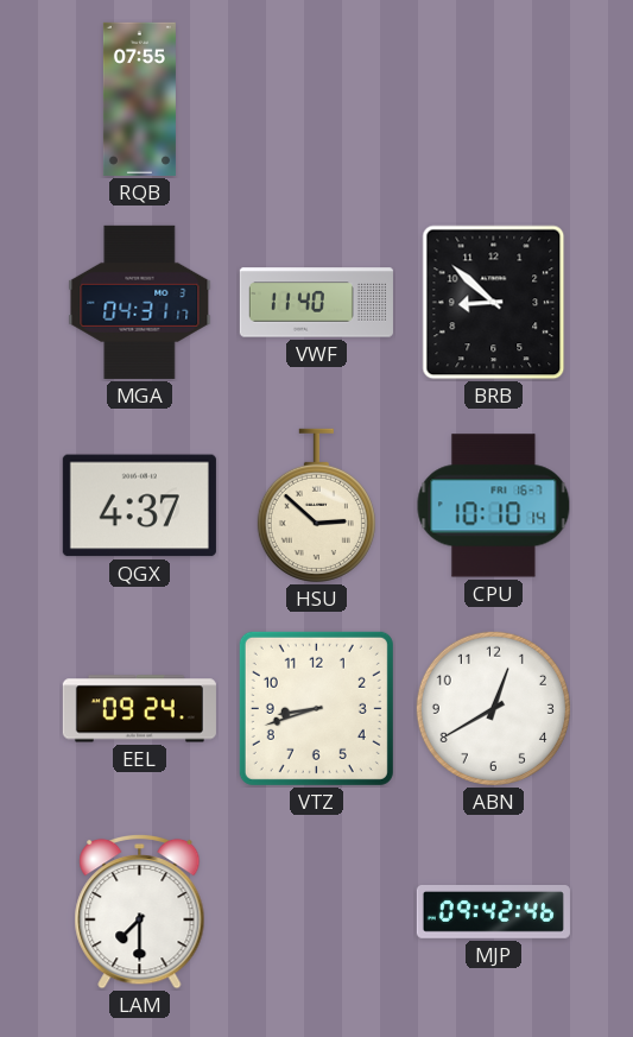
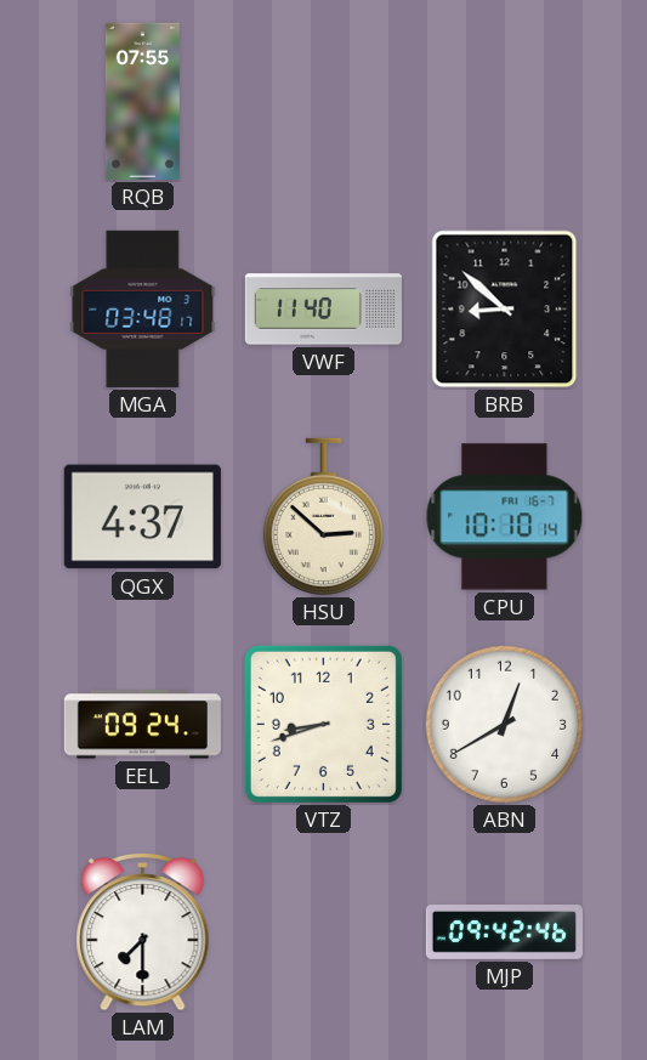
MGA: 04:31 -> 03:48
